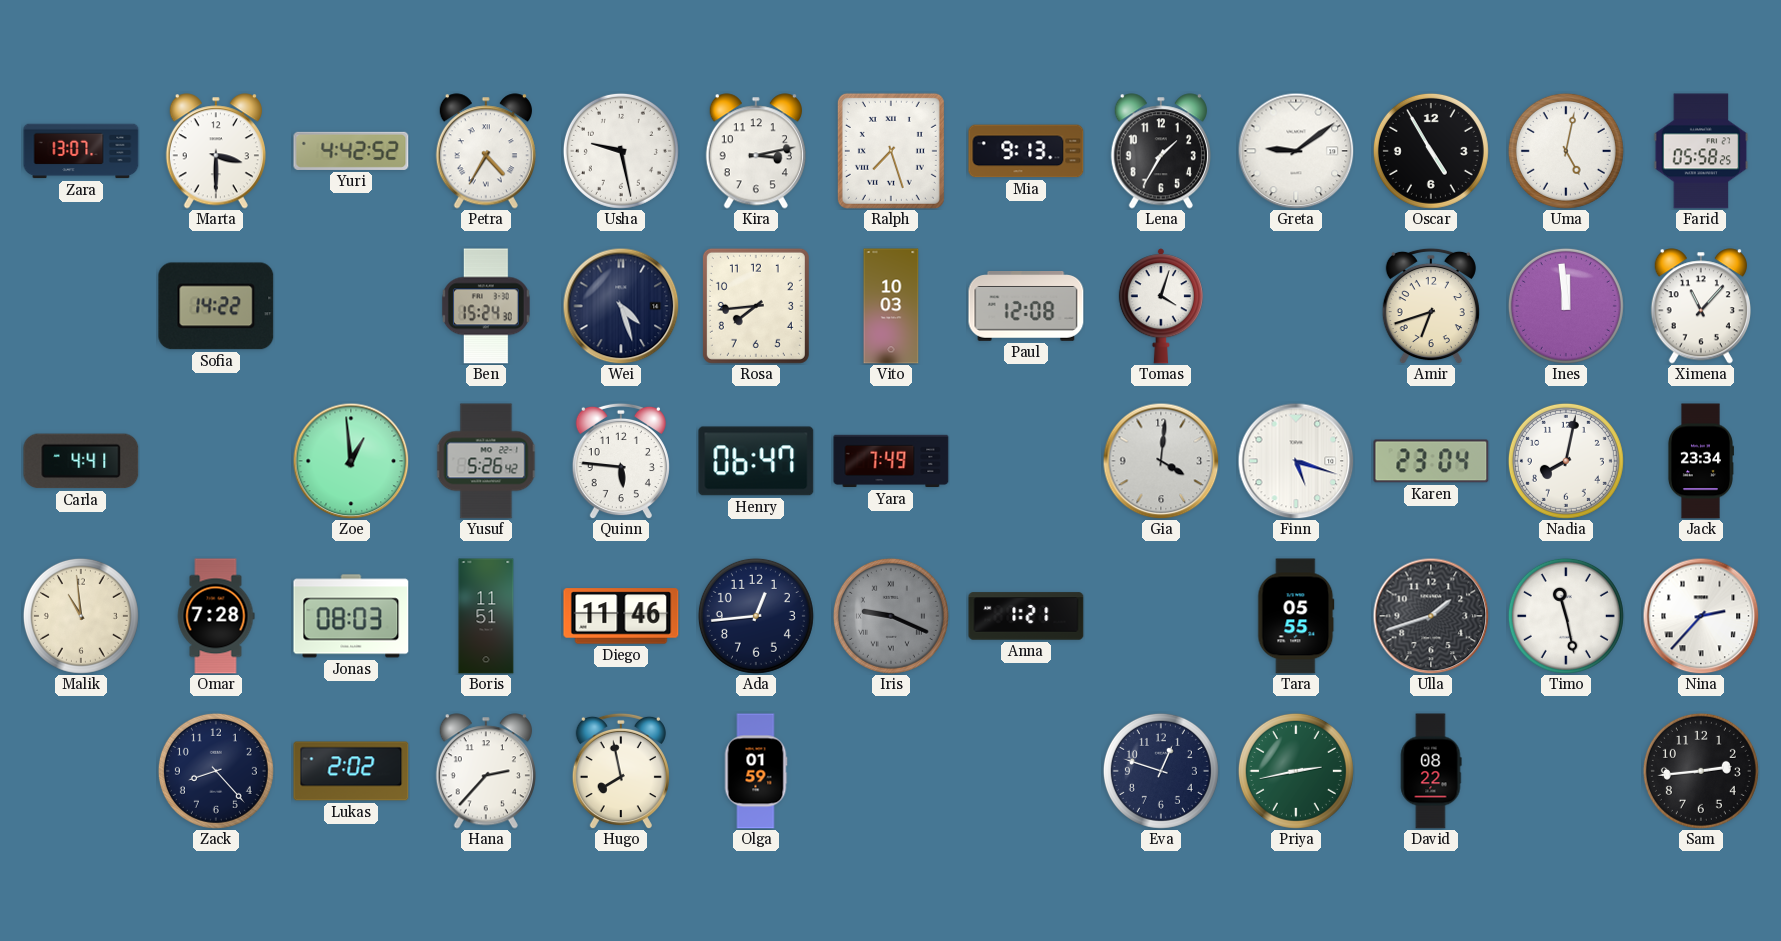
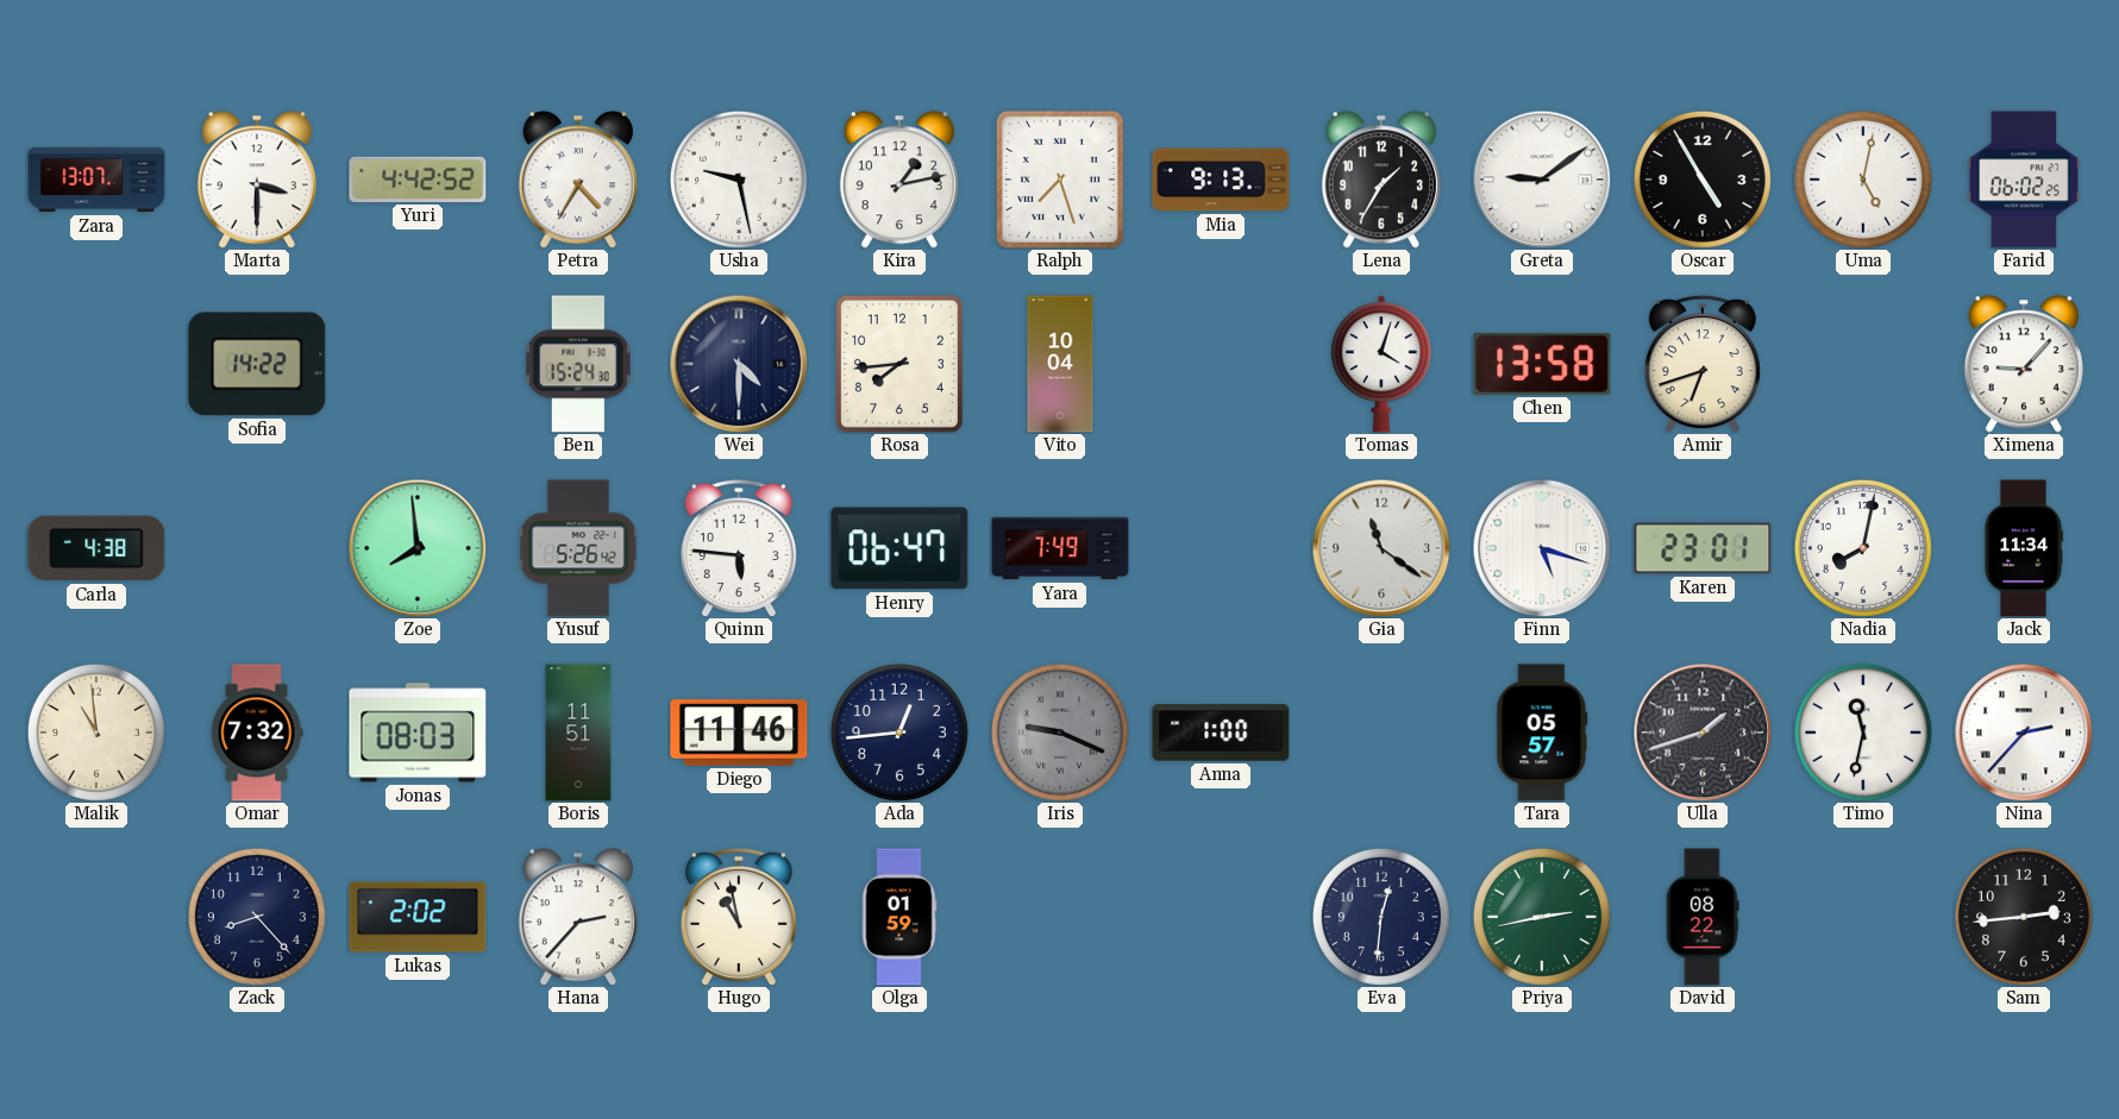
Kira: 3:13 -> 1:13
Farid: 05:58 -> 06:02
Wei: 4:27 -> 4:30
Vito: 10:03 -> 10:04
Paul: 12:08 -> none
Chen: none -> 13:58
Ines: 11:59 -> none
Ximena: 11:07 -> 9:07
Carla: 4:41 -> 4:38
Zoe: 12:59 -> 7:59
Gia: 4:01 -> 11:21
Karen: 23:04 -> 23:01
Jack: 23:34 -> 11:34
Omar: 7:28 -> 7:32
Anna: 1:21 -> 1:00
Tara: 05:55 -> 05:57
Timo: 11:28 -> 11:32
Hugo: 7:58 -> 10:58
Eva: 12:48 -> 12:31
